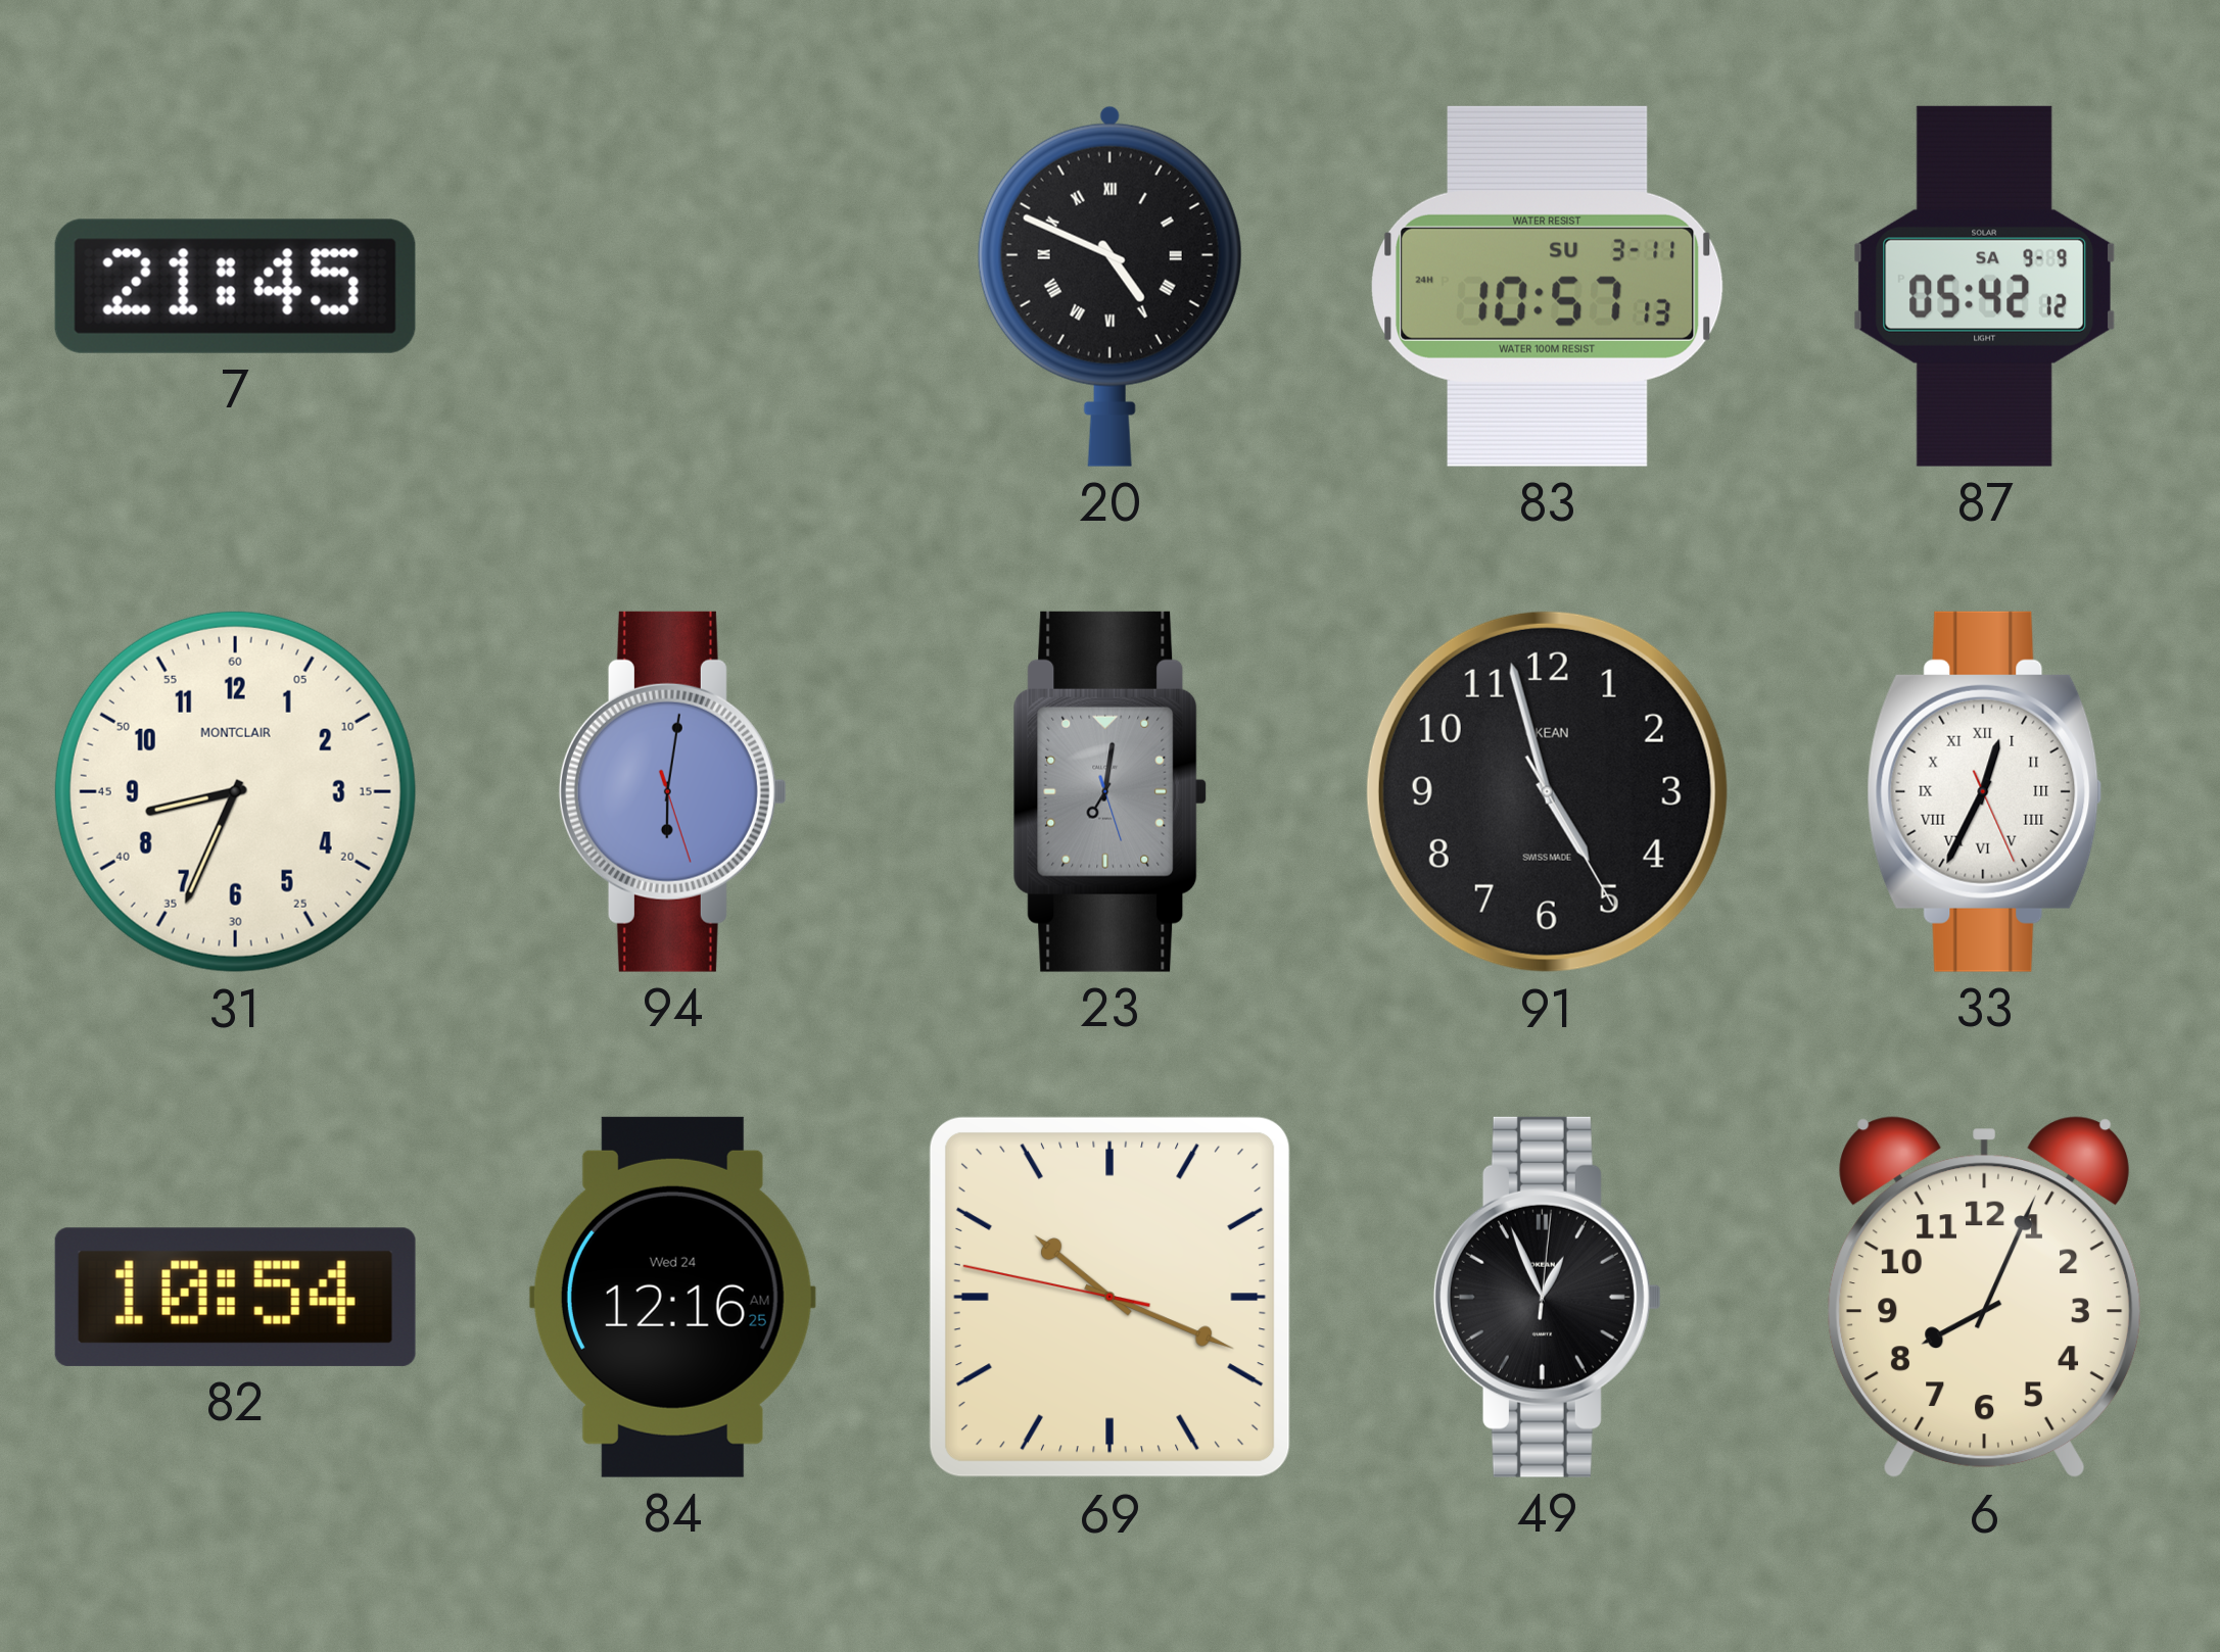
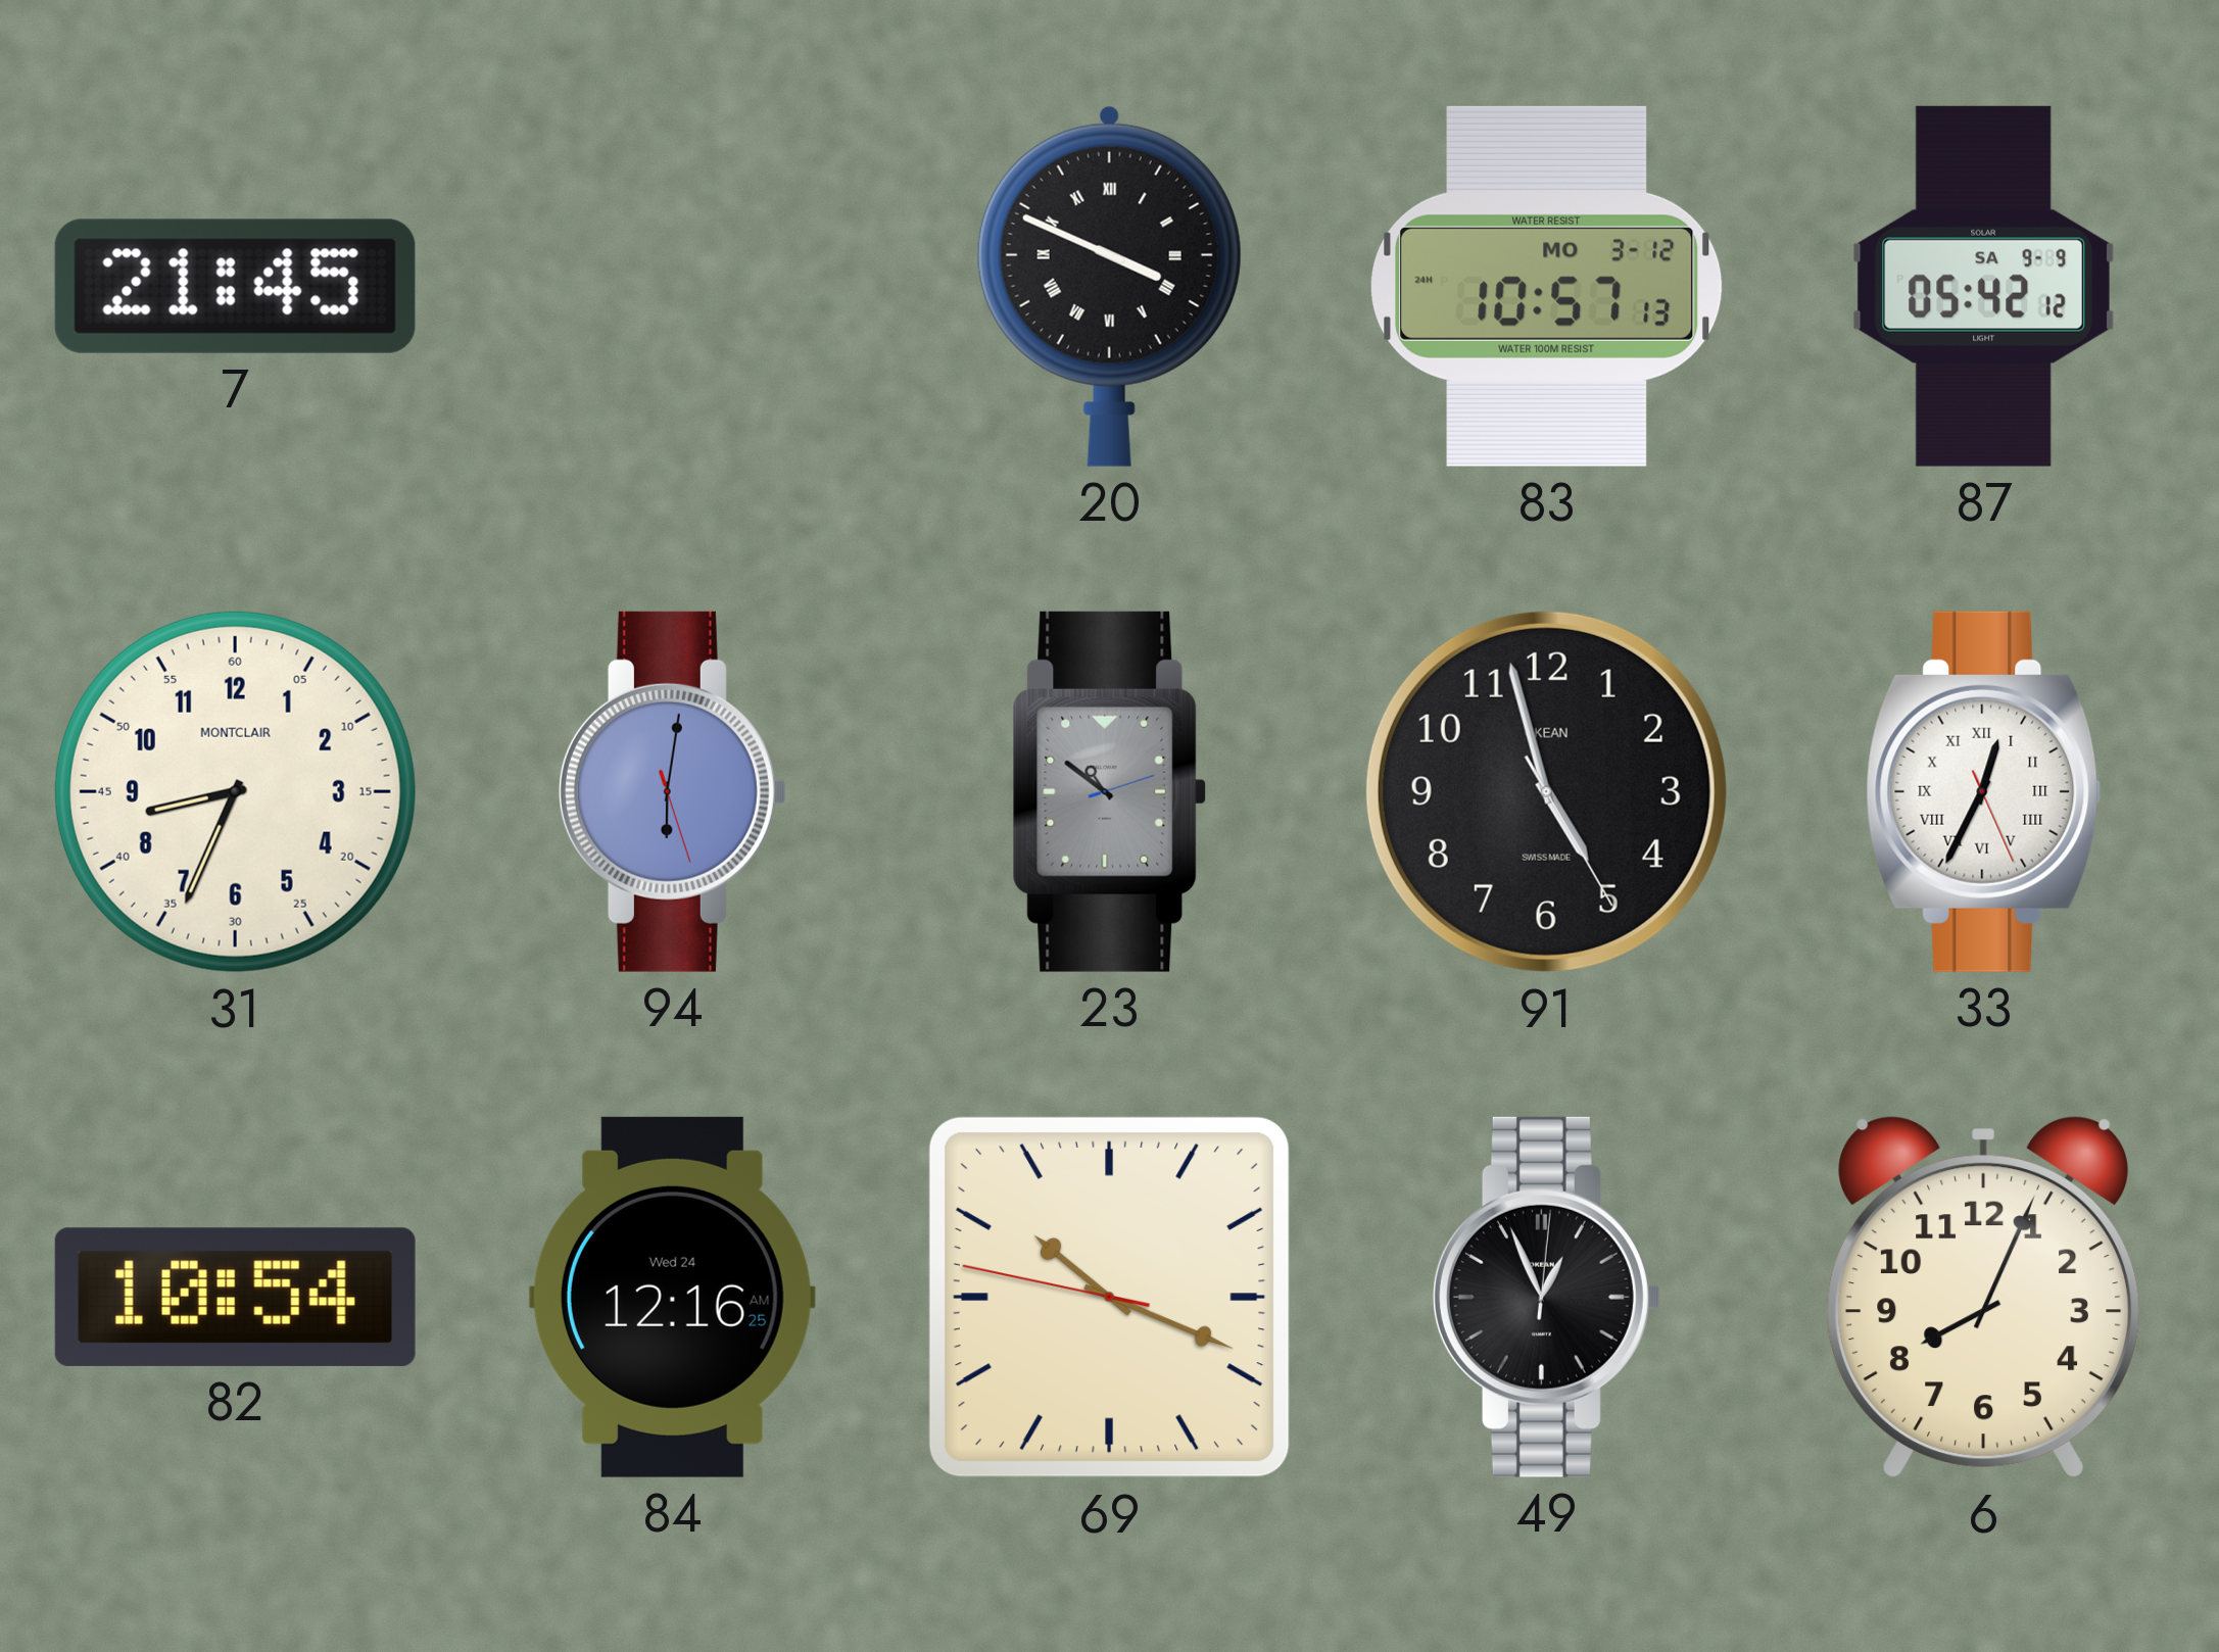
20: 4:49 -> 3:49
83 date: SU 3-11 -> MO 3-12
23: 7:01 -> 10:51
